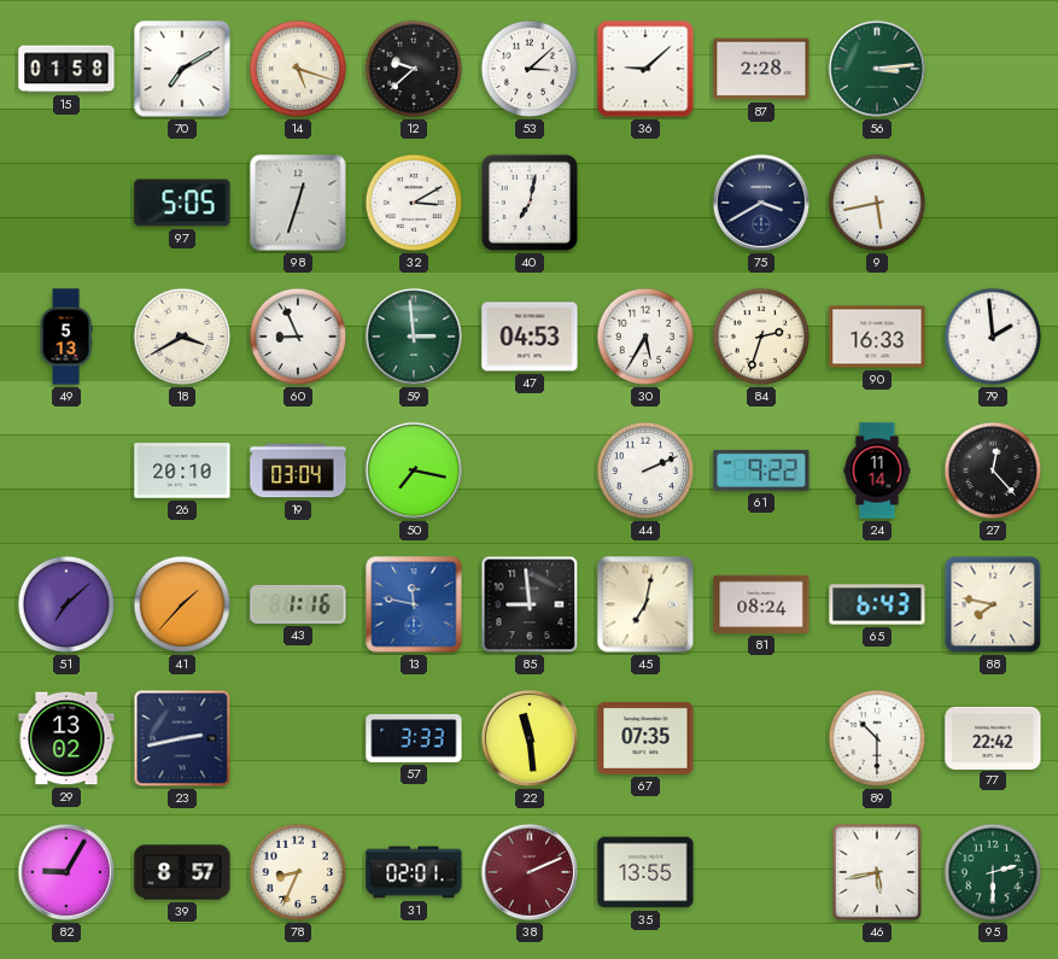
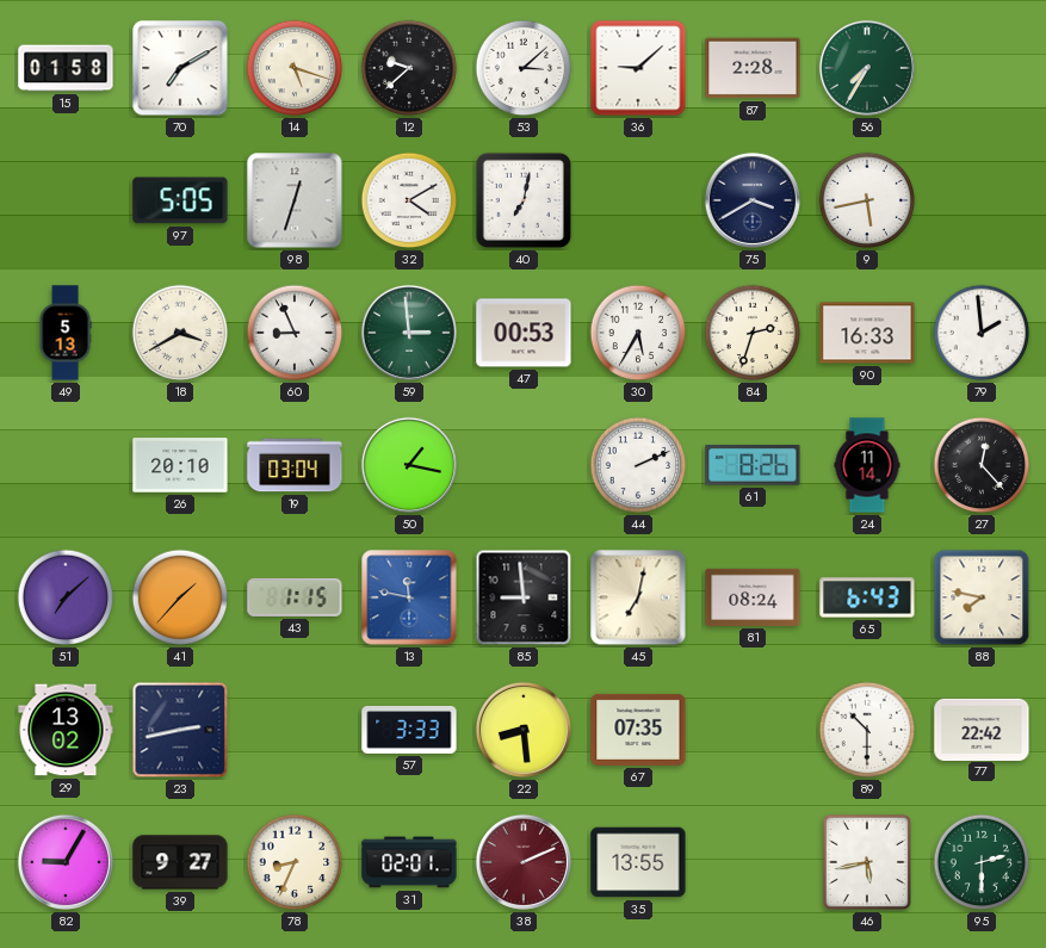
56: 3:14 -> 7:35
32: 3:10 -> 4:10
47: 04:53 -> 00:53
50: 7:17 -> 1:17
61: 9:22 -> 8:26
43: 1:16 -> 1:15
22: 11:29 -> 8:29
39: 8:57 -> 9:27
